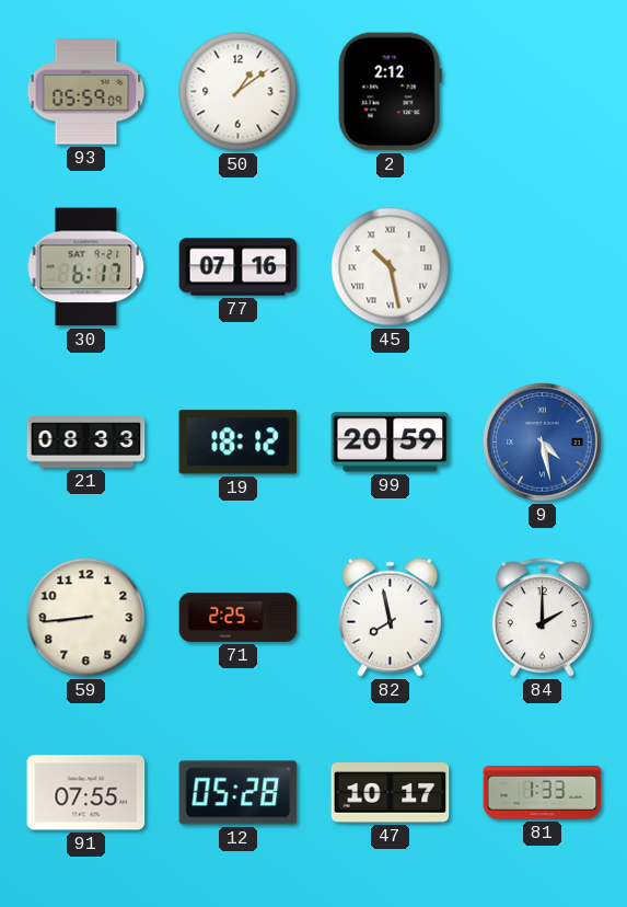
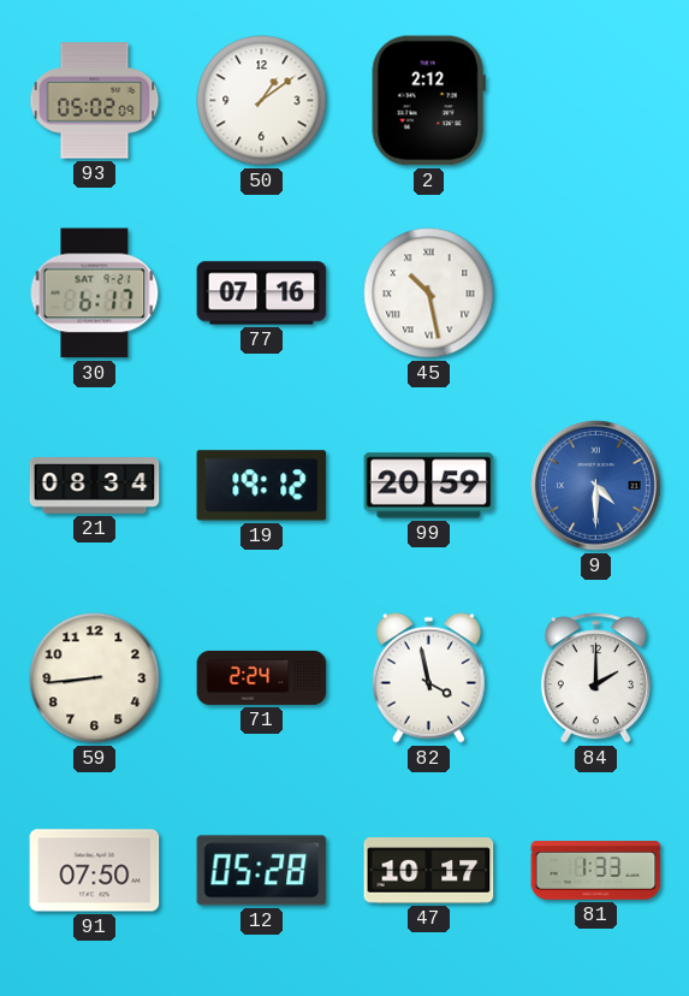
93: 05:59 -> 05:02
21: 08:33 -> 08:34
19: 18:12 -> 19:12
9: 4:28 -> 4:30
71: 2:25 -> 2:24
82: 7:58 -> 3:58
91: 07:55 -> 07:50
